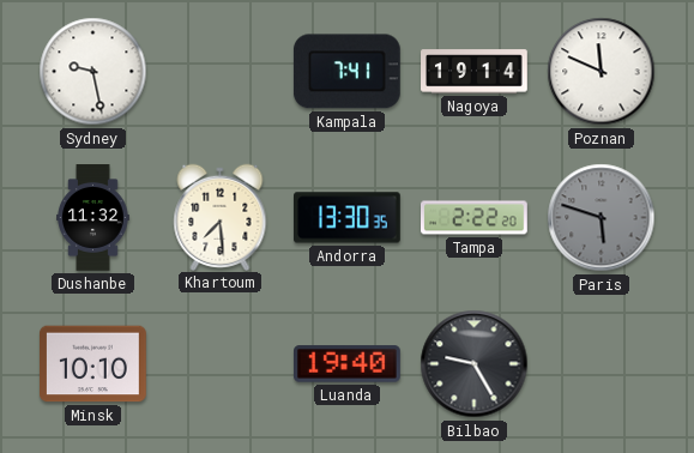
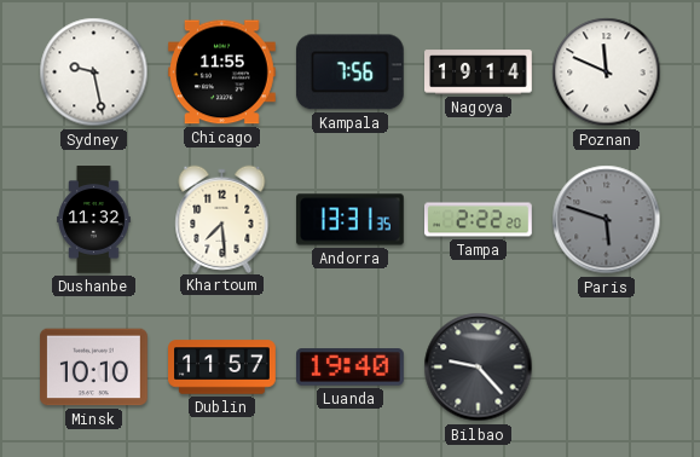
Chicago: none -> 11:55
Kampala: 7:41 -> 7:56
Andorra: 13:30 -> 13:31
Dublin: none -> 11:57
Bilbao: 9:25 -> 9:23
